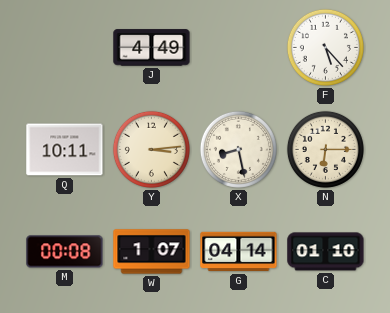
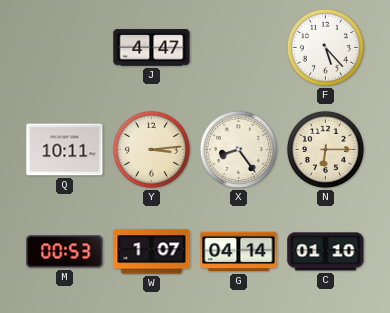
J: 4:49 -> 4:47
X: 8:28 -> 8:24
M: 00:08 -> 00:53
